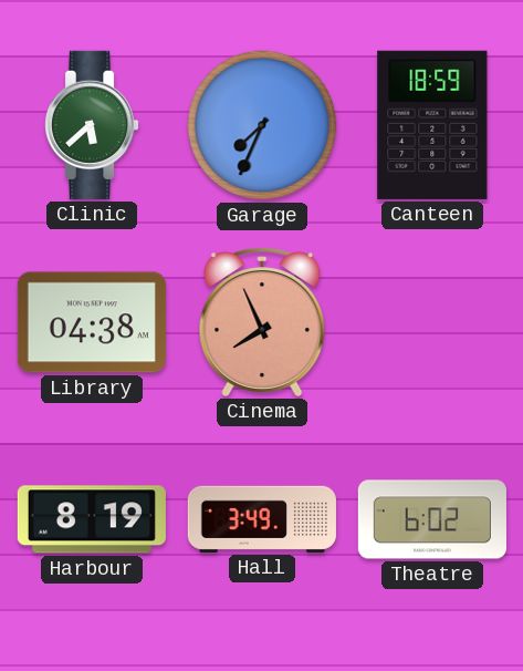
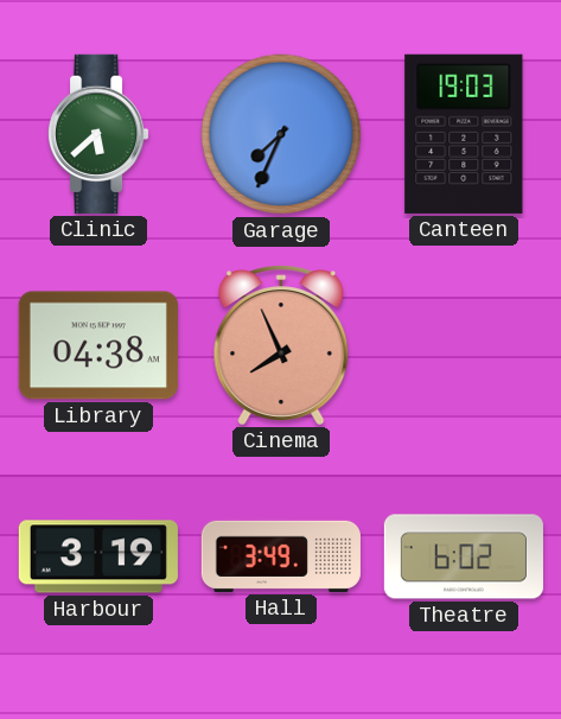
Canteen: 18:59 -> 19:03
Harbour: 8:19 -> 3:19
